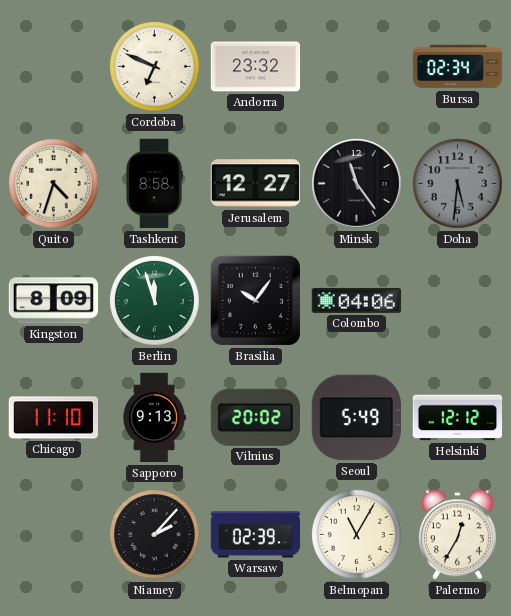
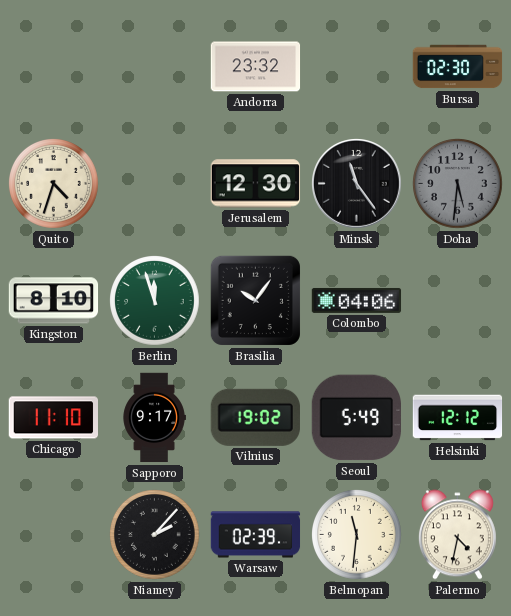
Cordoba: 6:49 -> none
Bursa: 02:34 -> 02:30
Tashkent: 8:58 -> none
Jerusalem: 12:27 -> 12:30
Kingston: 8:09 -> 8:10
Sapporo: 9:13 -> 9:17
Vilnius: 20:02 -> 19:02
Belmopan: 11:05 -> 11:31
Palermo: 12:35 -> 4:32
